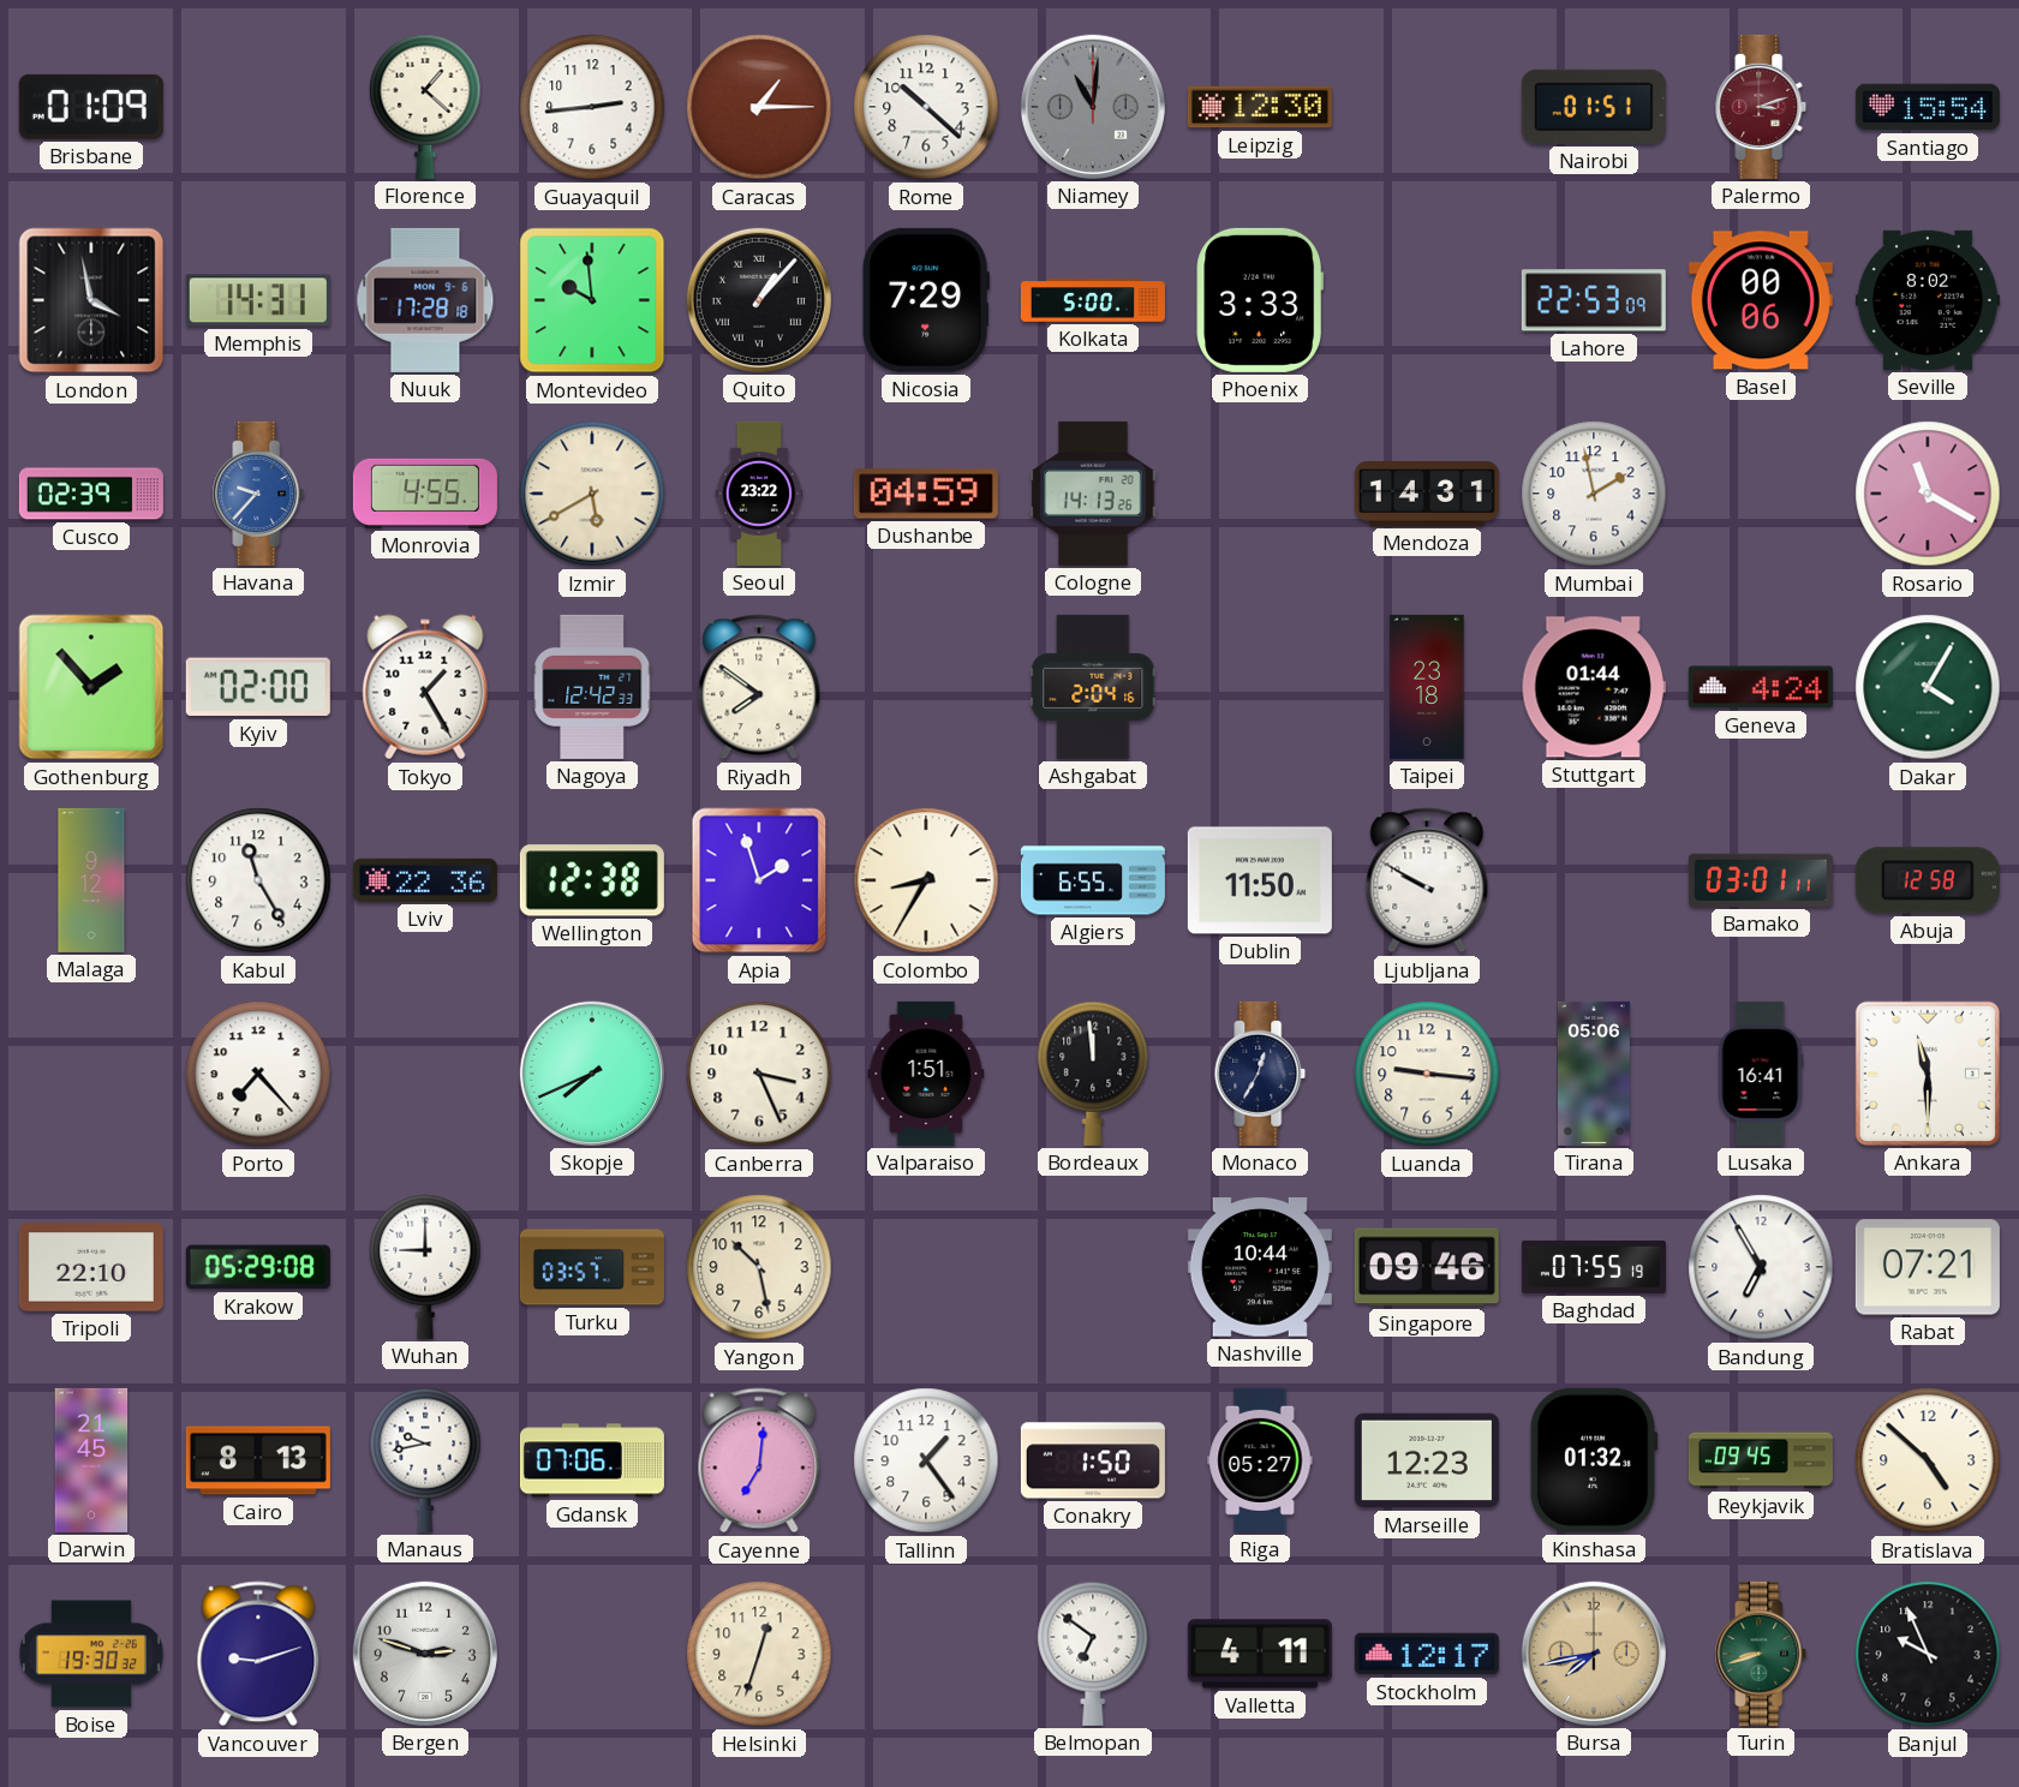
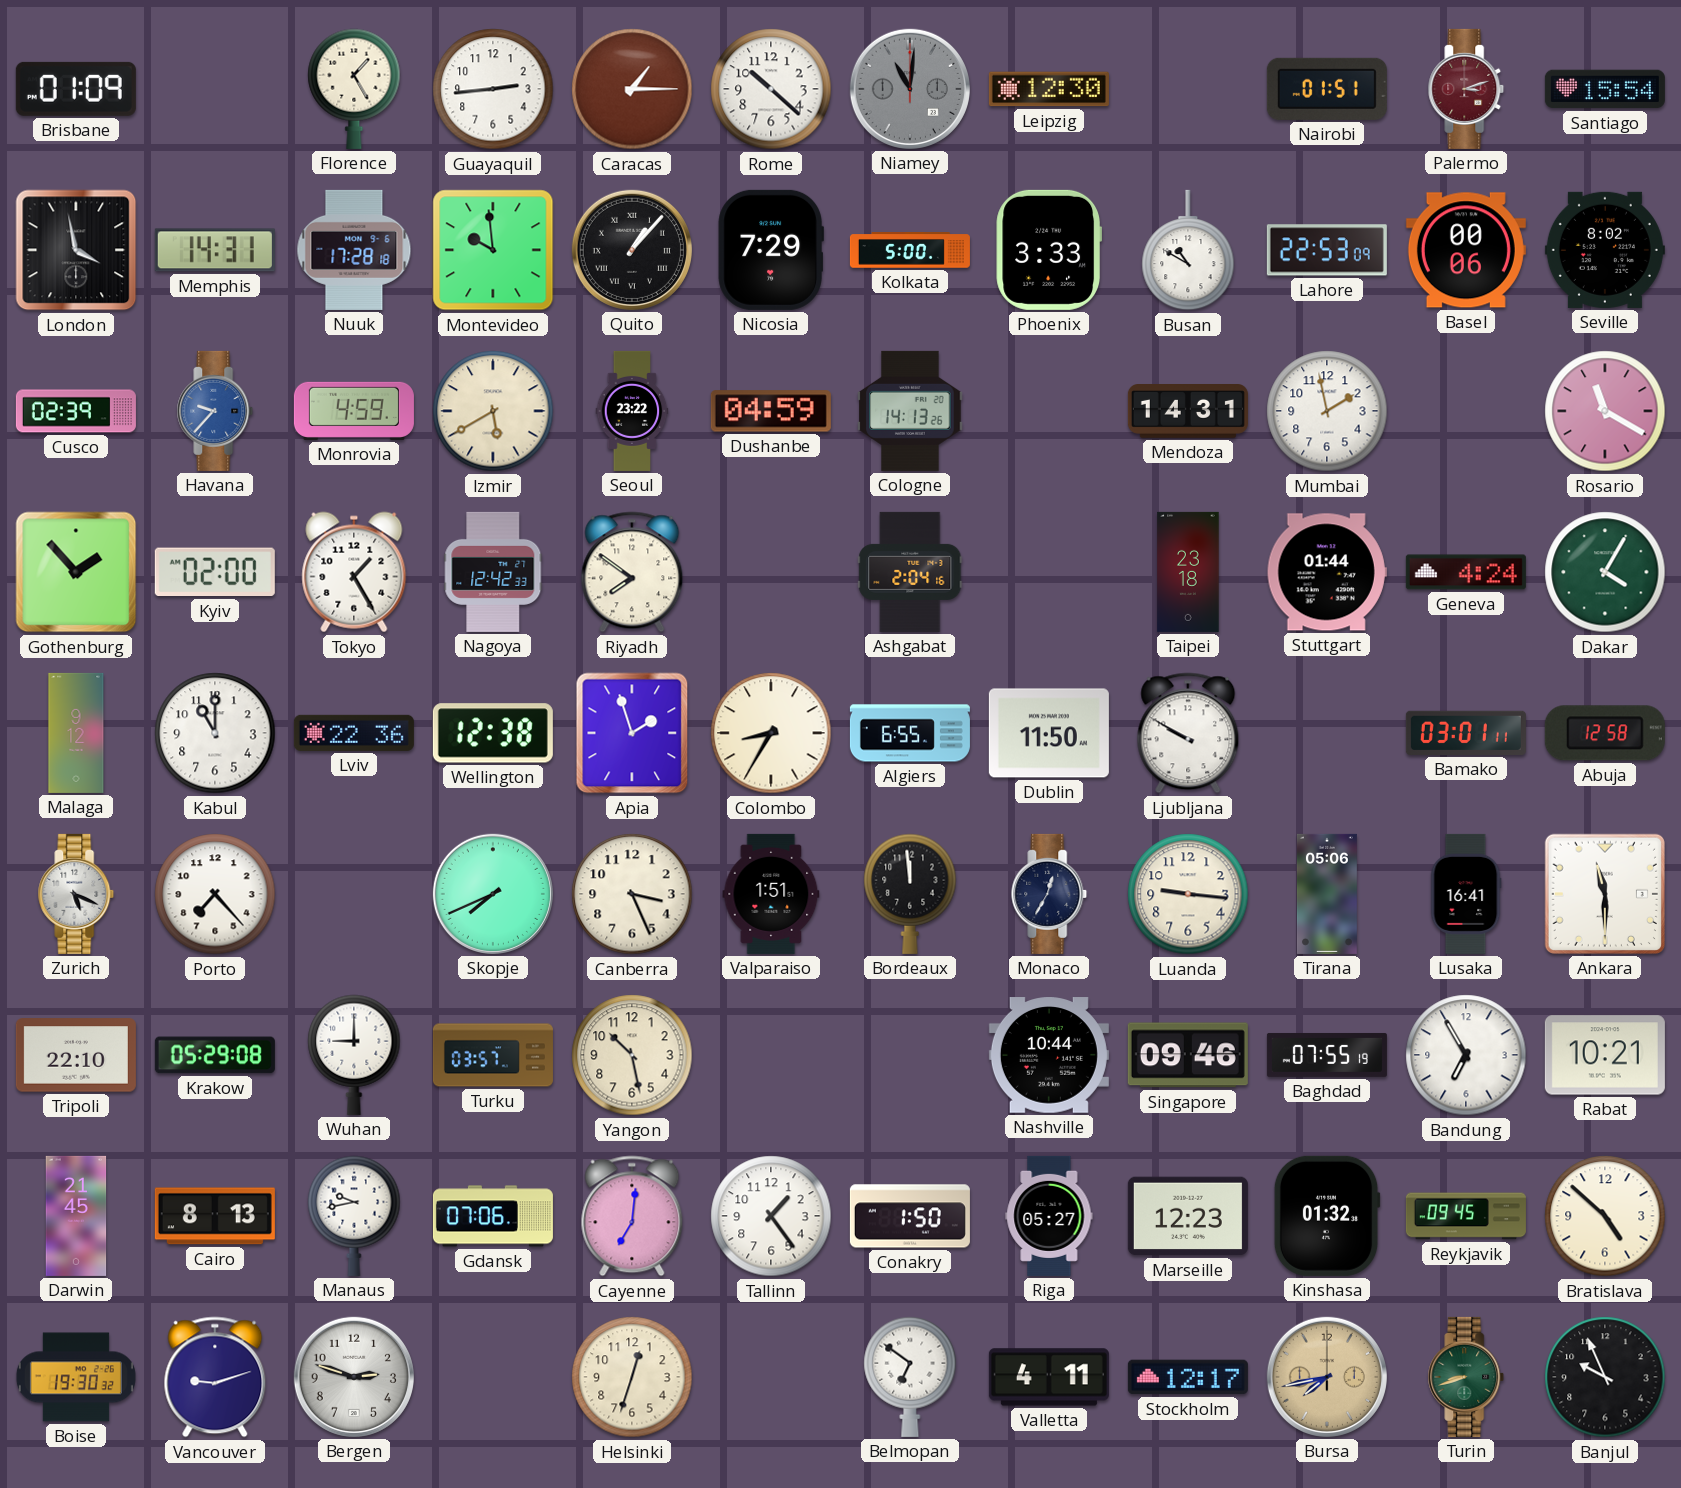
Florence: 1:22 -> 1:25
Busan: none -> 10:50
Monrovia: 4:55 -> 4:59
Kabul: 11:25 -> 11:00
Zurich: none -> 5:19
Rabat: 07:21 -> 10:21
